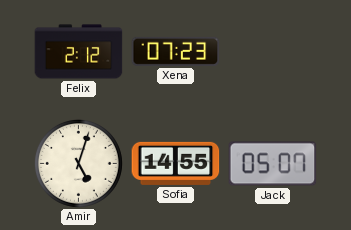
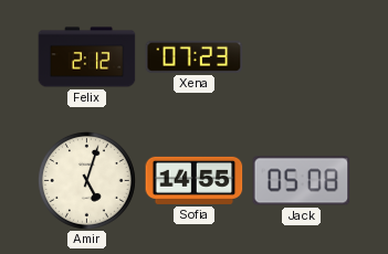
Jack: 05:07 -> 05:08
